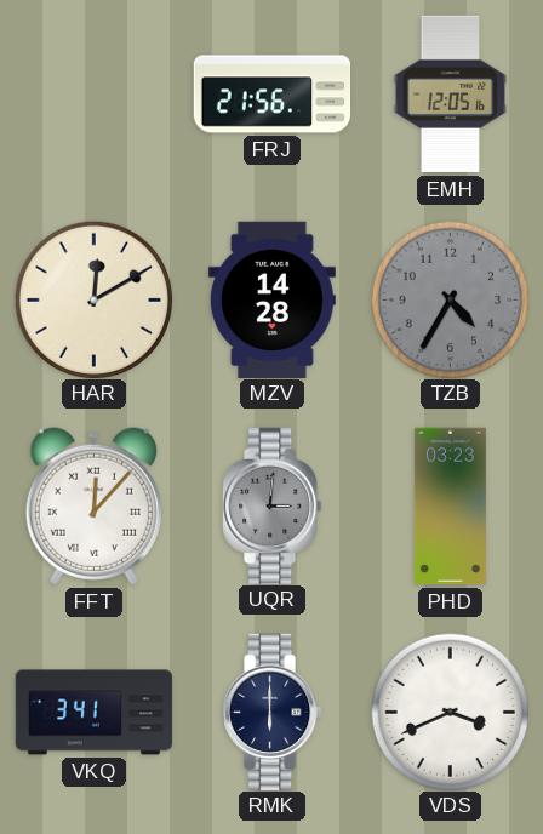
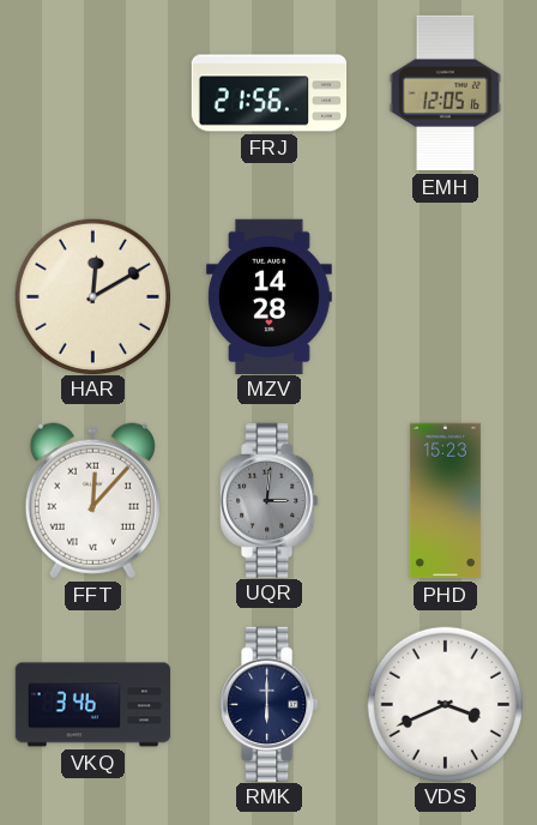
TZB: 4:35 -> none
PHD: 03:23 -> 15:23
VKQ: 3:41 -> 3:46
